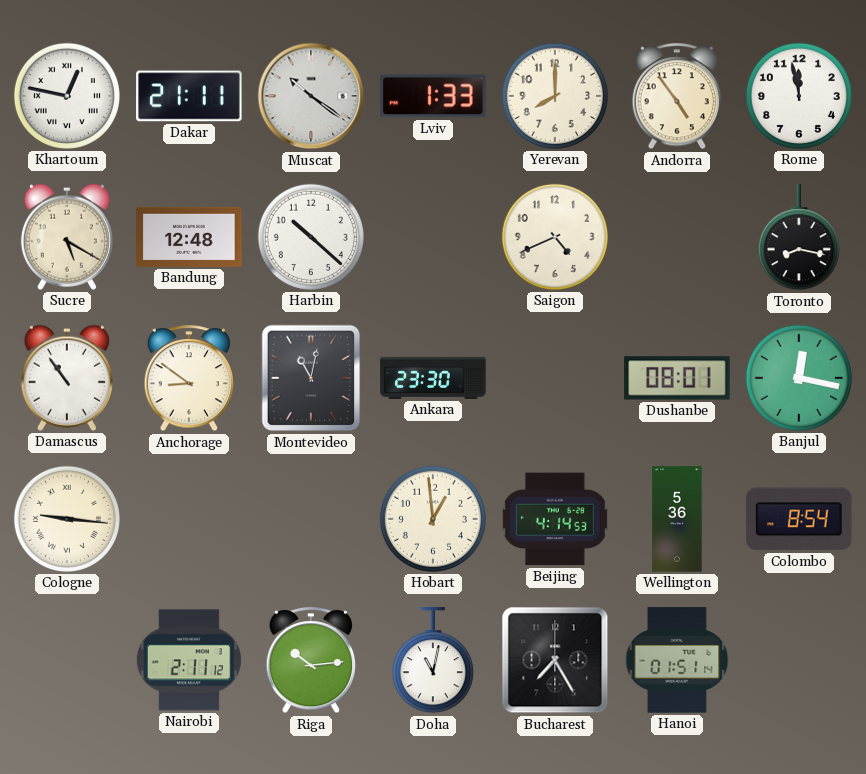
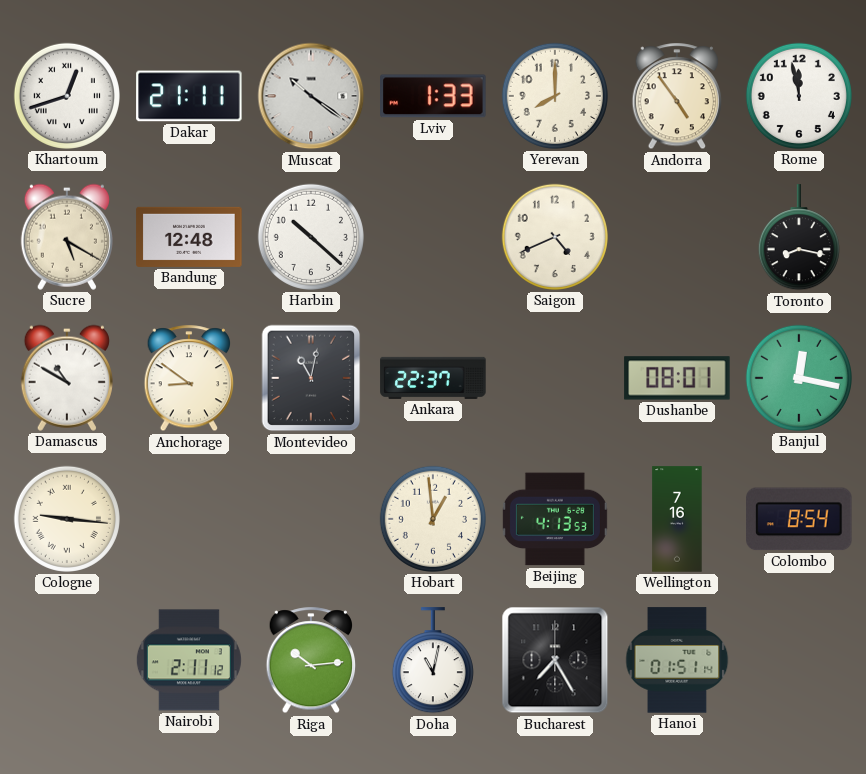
Khartoum: 12:47 -> 12:42
Damascus: 10:54 -> 10:50
Ankara: 23:30 -> 22:37
Beijing: 4:14 -> 4:13
Wellington: 5:36 -> 7:16
